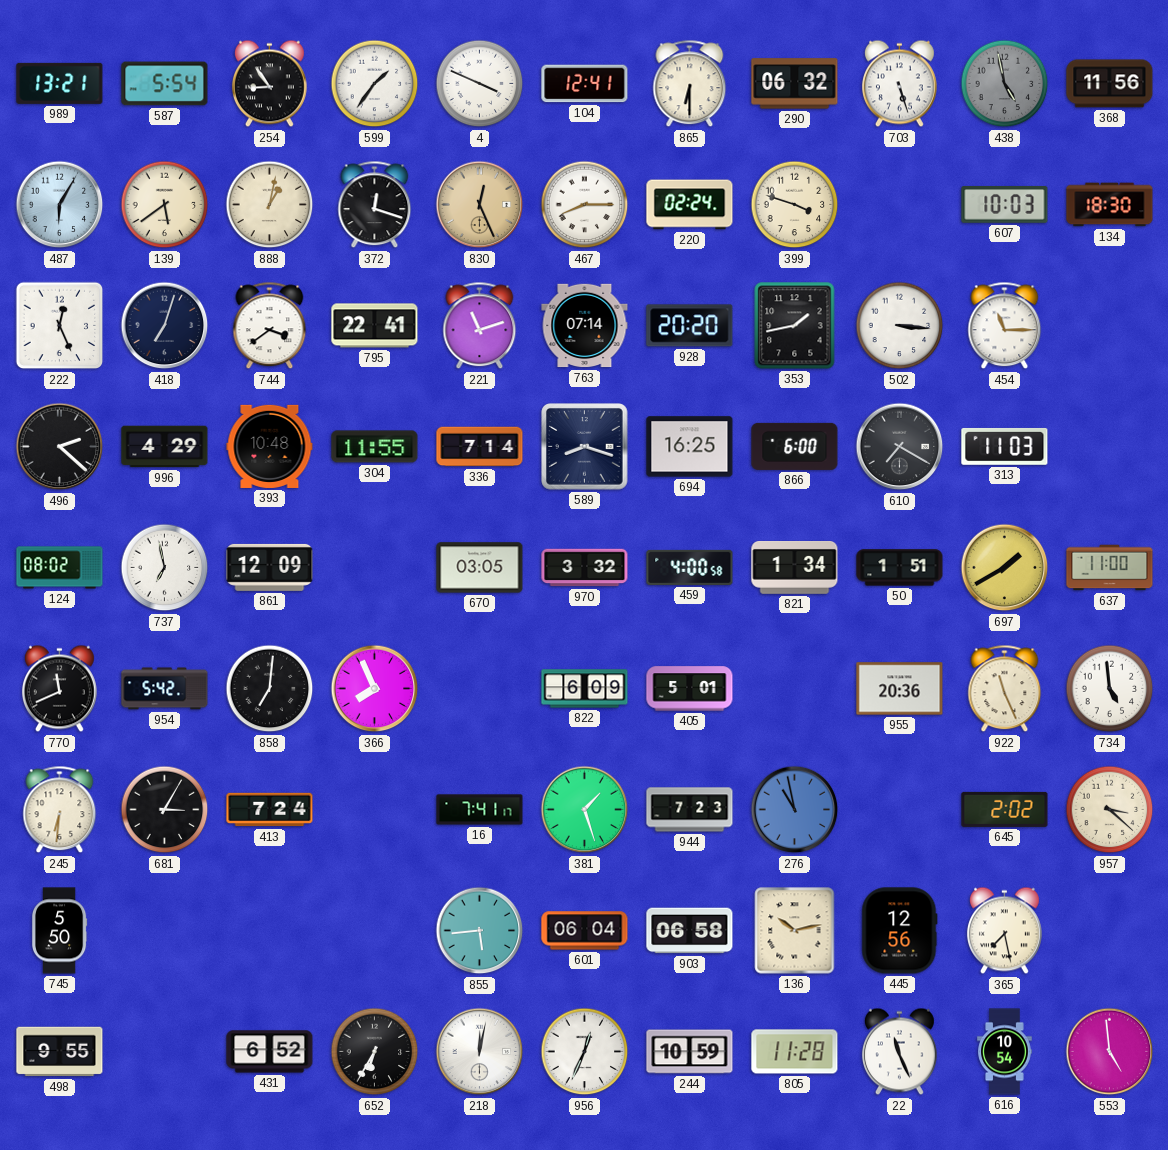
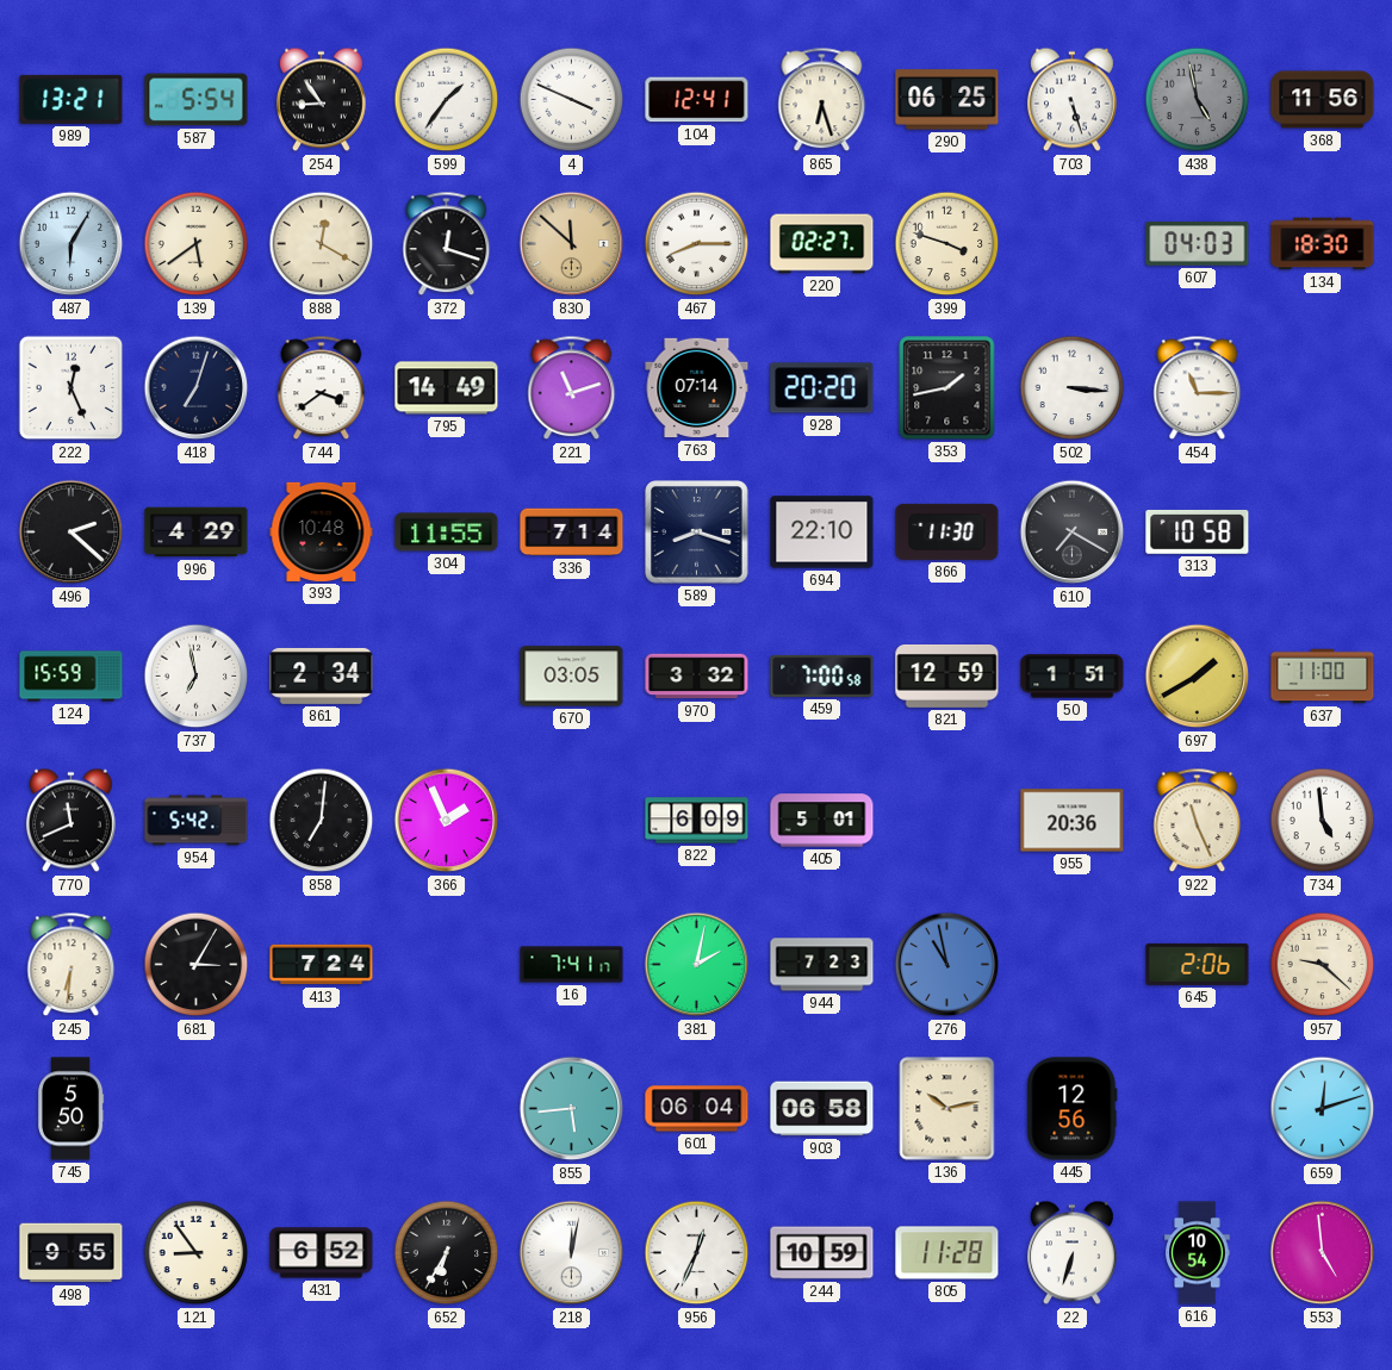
865: 6:30 -> 6:27
290: 06:32 -> 06:25
888: 1:02 -> 12:20
830: 12:26 -> 11:52
220: 02:24 -> 02:27
607: 10:03 -> 04:03
795: 22:41 -> 14:49
694: 16:25 -> 22:10
866: 6:00 -> 11:30
313: 11:03 -> 10:58
124: 08:02 -> 15:59
861: 12:09 -> 2:34
459: 4:00 -> 7:00
821: 1:34 -> 12:59
366: 7:56 -> 1:56
381: 1:27 -> 2:02
645: 2:02 -> 2:06
957: 3:22 -> 9:22
365: 7:28 -> none
659: none -> 12:12
121: none -> 8:54
22: 11:26 -> 6:33
